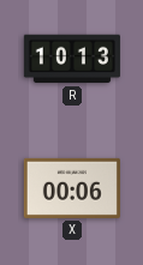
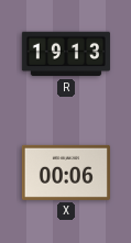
R: 10:13 -> 19:13
